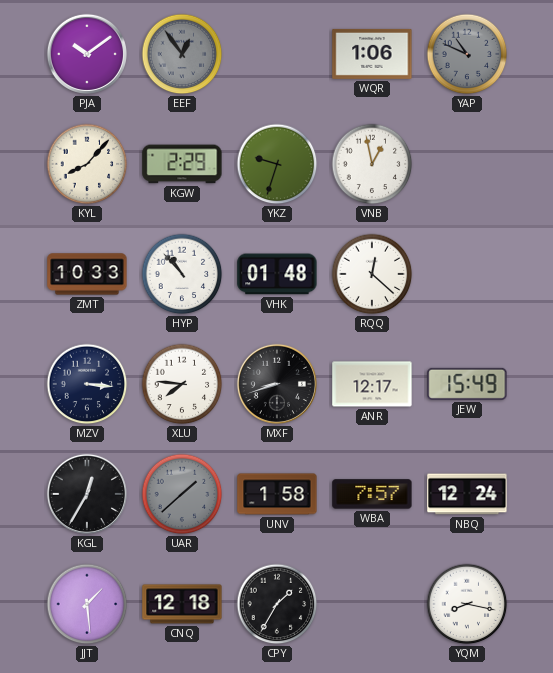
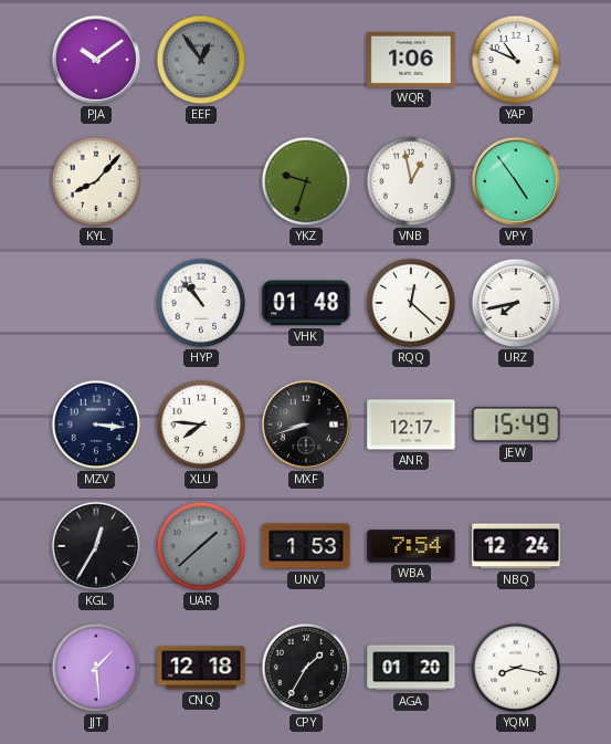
YAP dial: grey -> white
KGW: 2:29 -> none
VPY: none -> 4:54
ZMT: 10:33 -> none
URZ: none -> 7:43
UNV: 1:58 -> 1:53
WBA: 7:57 -> 7:54
AGA: none -> 01:20
